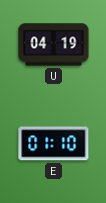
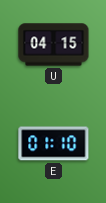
U: 04:19 -> 04:15
